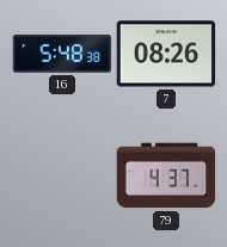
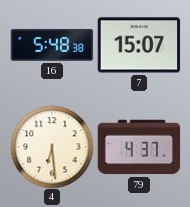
7: 08:26 -> 15:07
4: none -> 6:29
